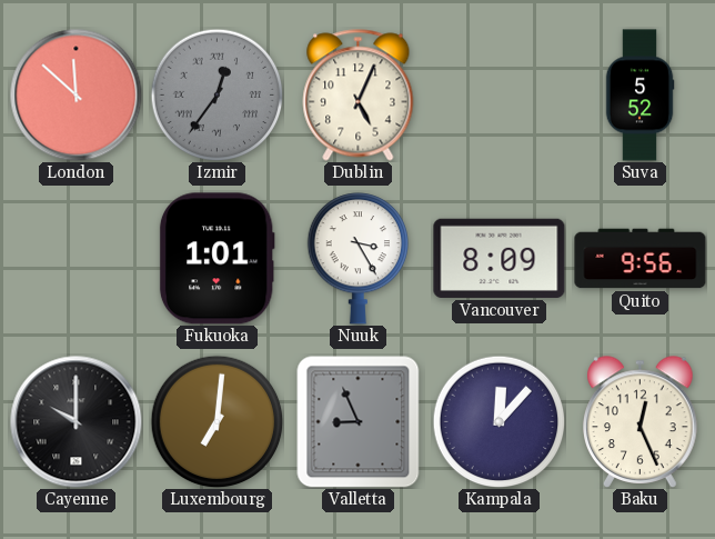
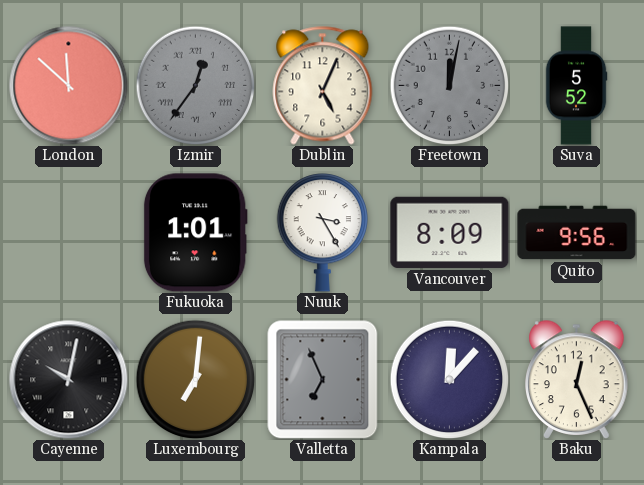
Freetown: none -> 12:02
Cayenne: 10:00 -> 10:02
Valletta: 8:56 -> 6:56
